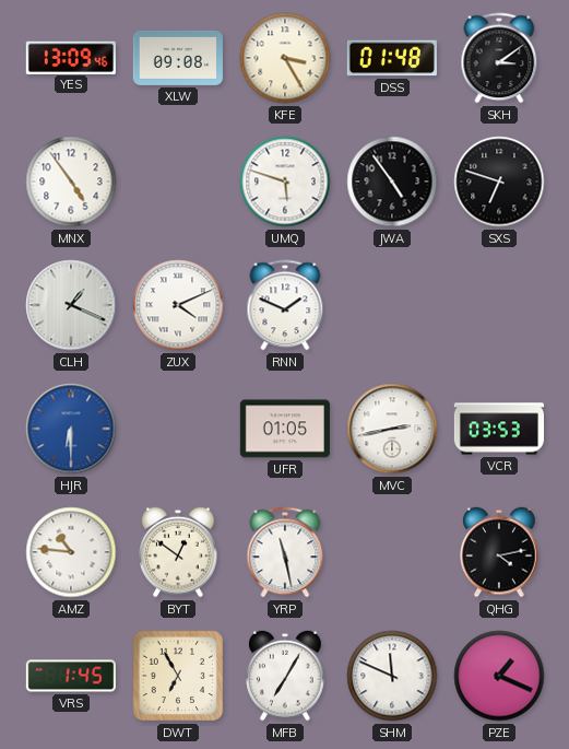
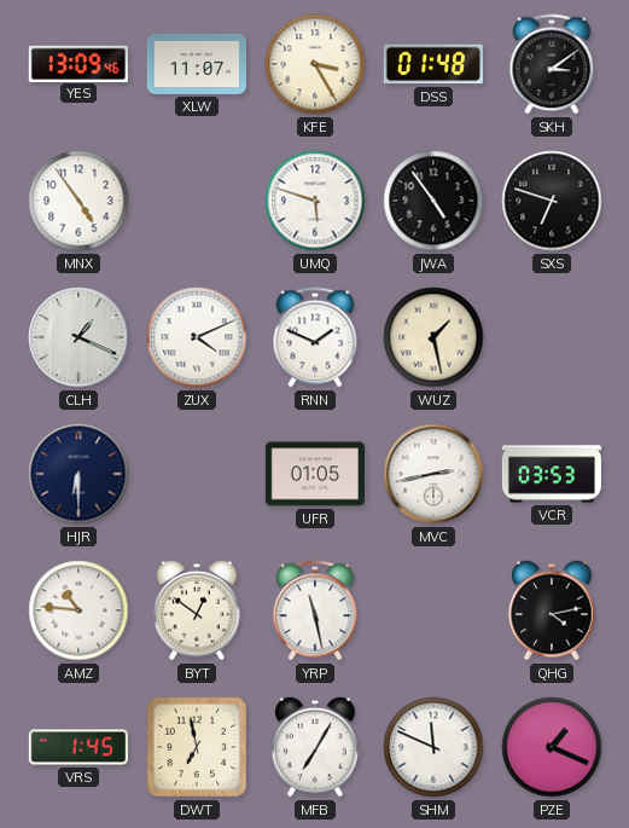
XLW: 09:08 -> 11:07
WUZ: none -> 1:28
HJR dial: blue -> navy
DWT: 6:55 -> 6:58
